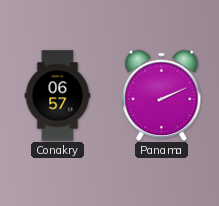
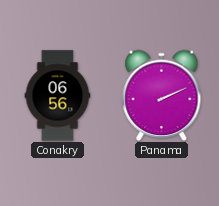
Conakry: 06:57 -> 06:56
